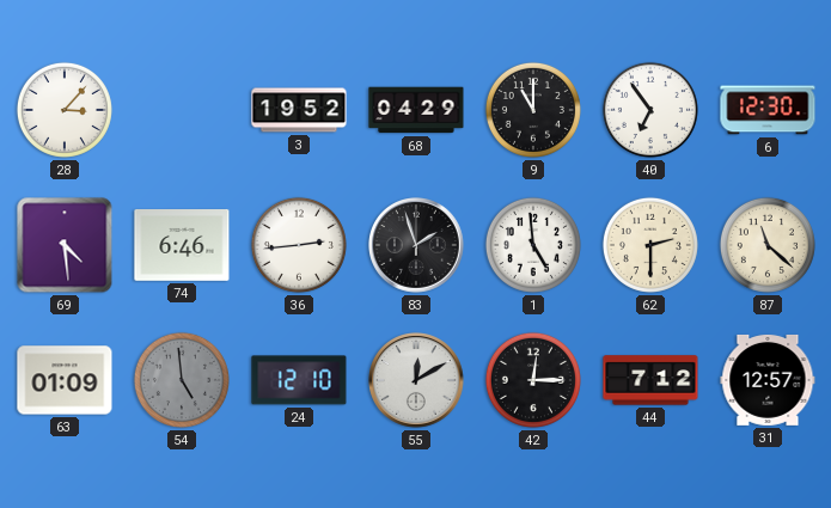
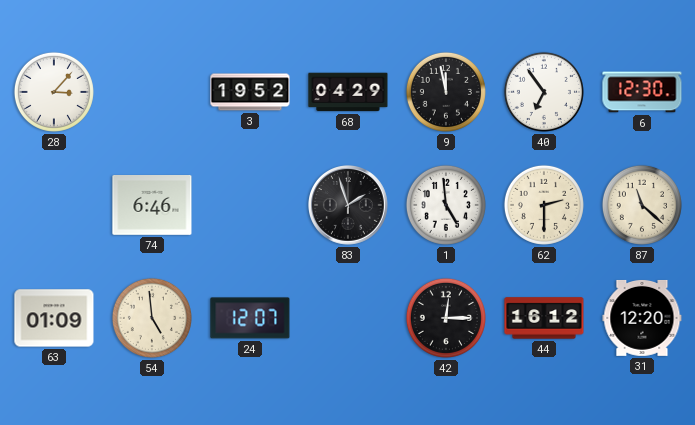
9: 11:00 -> 11:58
69: 4:29 -> none
36: 2:44 -> none
54 dial: grey -> cream
24: 12:10 -> 12:07
55: 12:10 -> none
44: 7:12 -> 16:12
31: 12:57 -> 12:20
